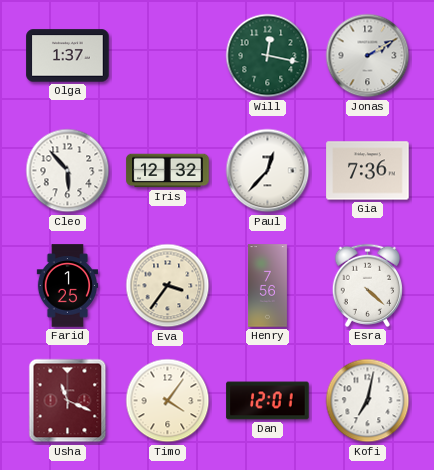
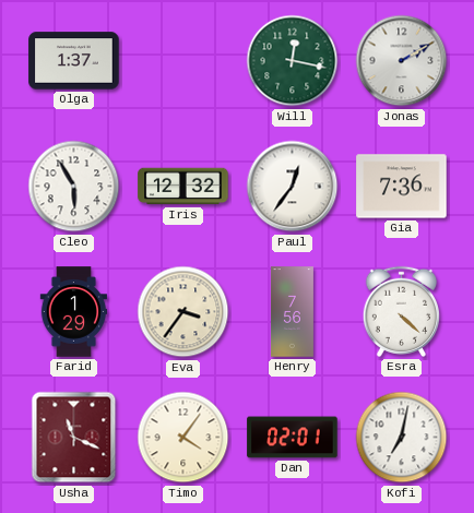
Cleo: 5:53 -> 5:55
Paul: 12:37 -> 12:36
Farid: 1:25 -> 1:29
Dan: 12:01 -> 02:01
